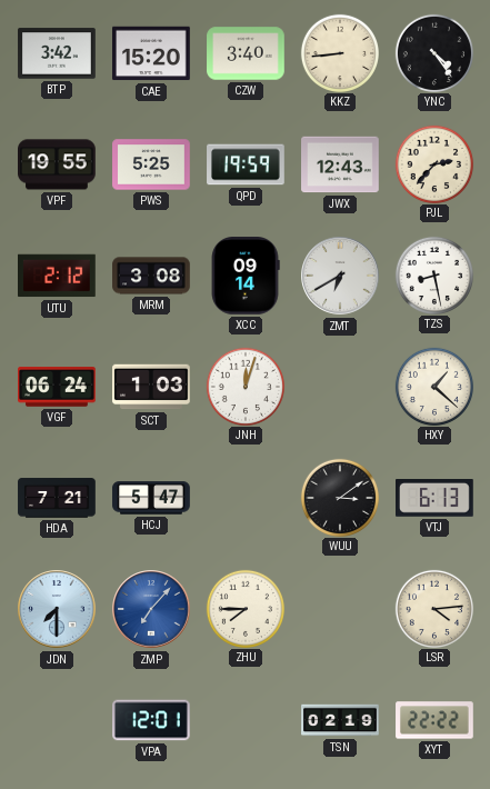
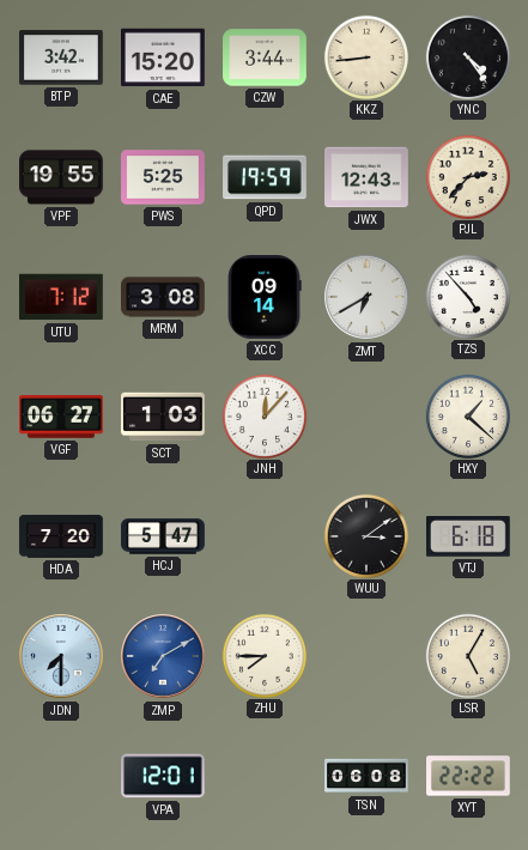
CZW: 3:40 -> 3:44
UTU: 2:12 -> 7:12
TZS: 8:28 -> 4:53
VGF: 06:24 -> 06:27
JNH: 12:03 -> 12:07
HDA: 7:21 -> 7:20
VTJ: 6:13 -> 6:18
ZMP: 7:07 -> 7:10
LSR: 4:14 -> 5:05
TSN: 02:19 -> 06:08
